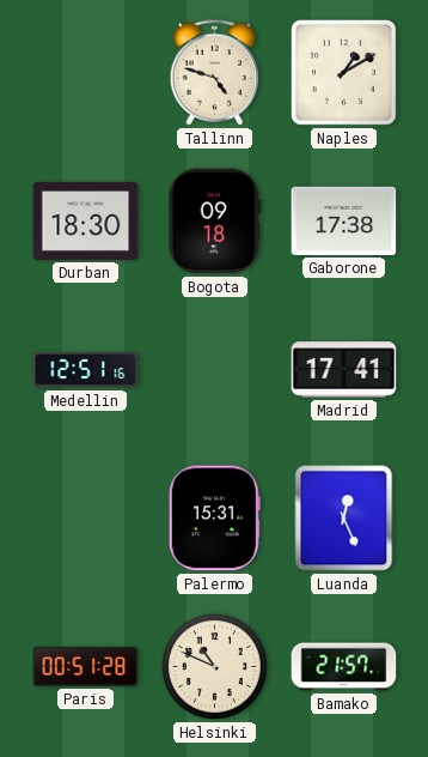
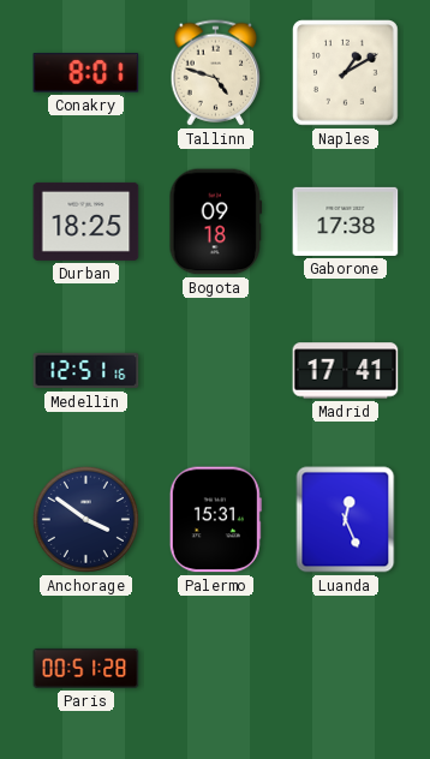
Conakry: none -> 8:01
Durban: 18:30 -> 18:25
Anchorage: none -> 3:51
Helsinki: 10:49 -> none
Bamako: 21:57 -> none
